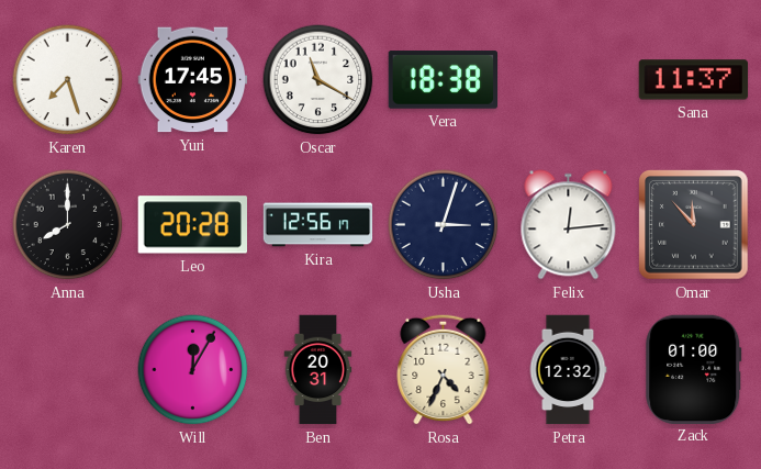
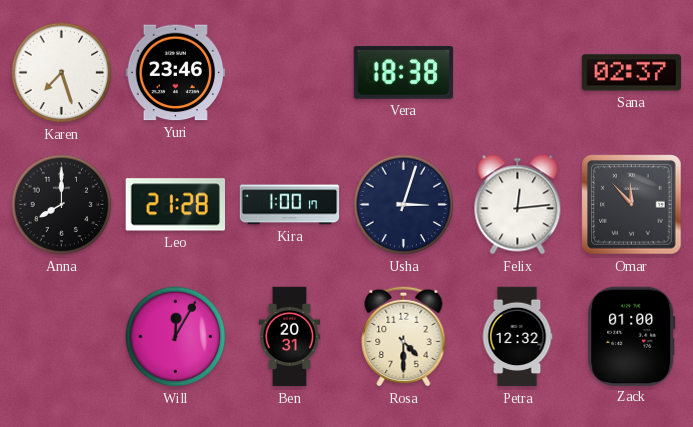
Yuri: 17:45 -> 23:46
Oscar: 11:20 -> none
Sana: 11:37 -> 02:37
Leo: 20:28 -> 21:28
Kira: 12:56 -> 1:00
Rosa: 4:34 -> 4:30
